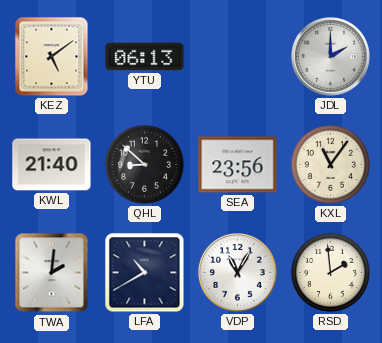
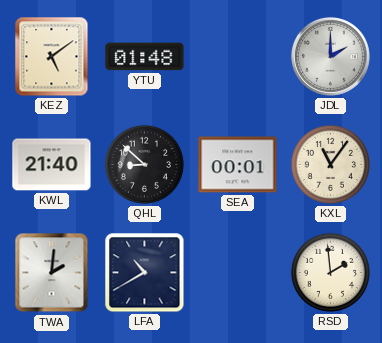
YTU: 06:13 -> 01:48
SEA: 23:56 -> 00:01
VDP: 11:05 -> none
